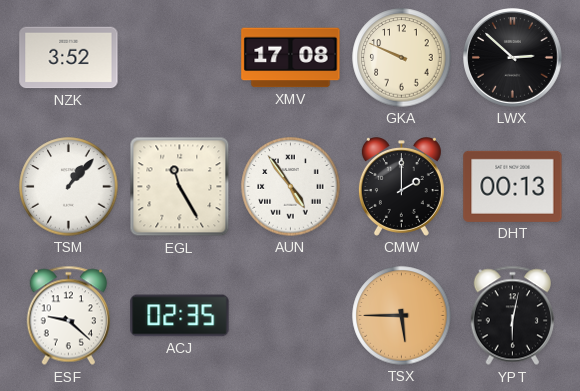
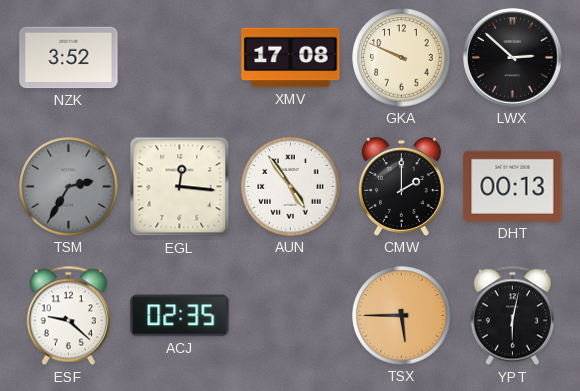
TSM: 1:07 -> 2:35
TSM dial: white -> grey
EGL: 11:25 -> 12:16
